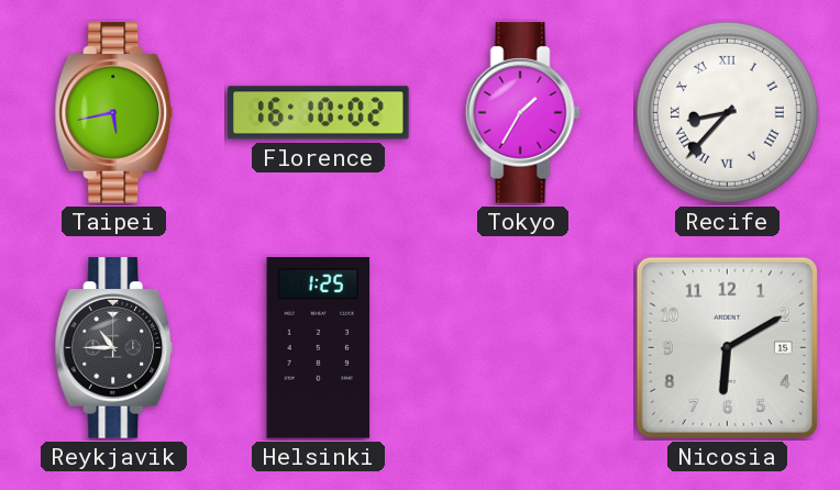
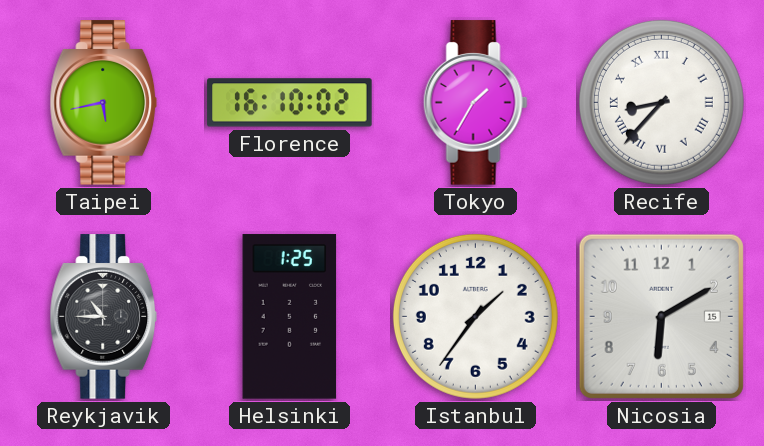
Istanbul: none -> 1:36
